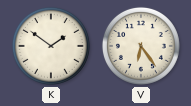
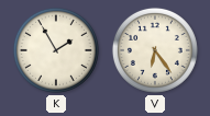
K: 1:51 -> 1:55
